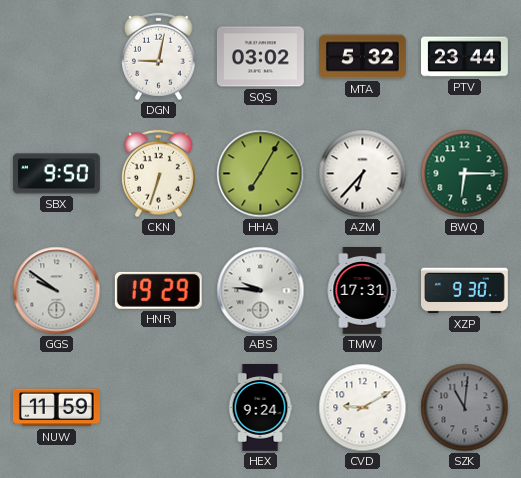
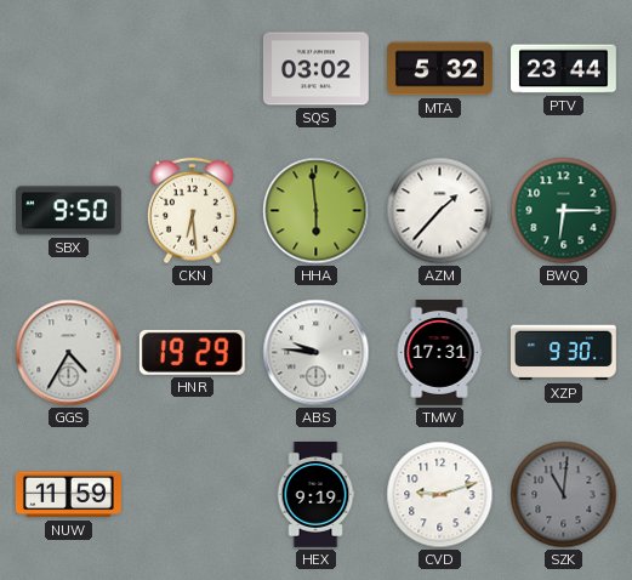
DGN: 9:02 -> none
CKN: 6:33 -> 6:29
HHA: 7:05 -> 5:59
AZM: 6:37 -> 1:37
GGS: 9:51 -> 4:35
HEX: 9:24 -> 9:19
CVD: 9:10 -> 9:12
